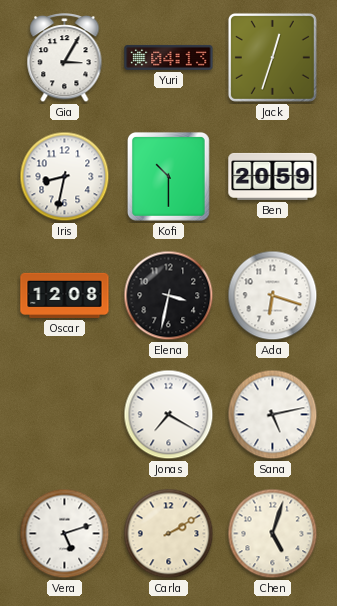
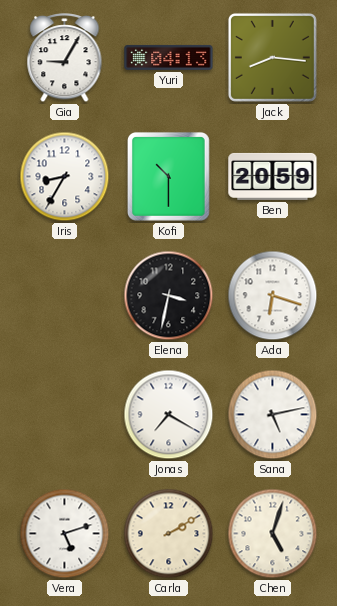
Gia: 3:05 -> 9:05
Jack: 12:33 -> 8:16
Iris: 8:32 -> 8:35
Oscar: 12:08 -> none
